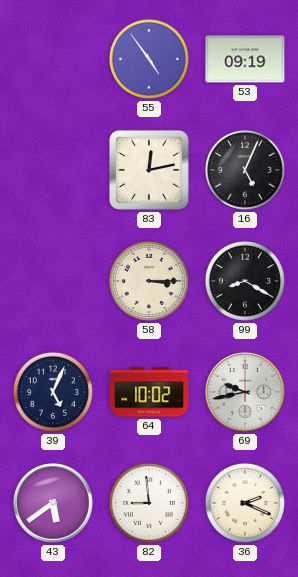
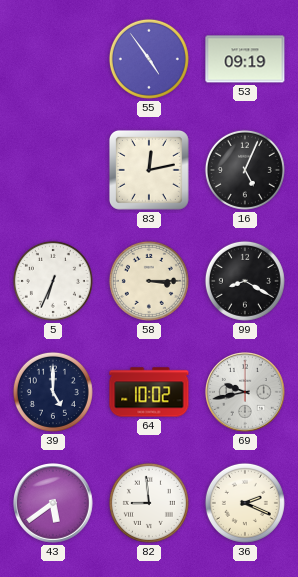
5: none -> 6:34
39: 5:04 -> 5:00
